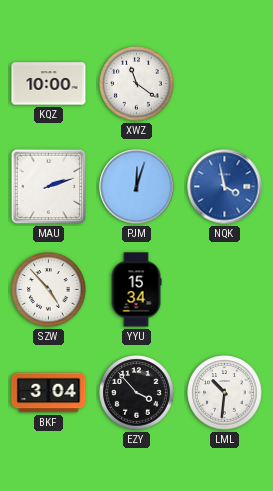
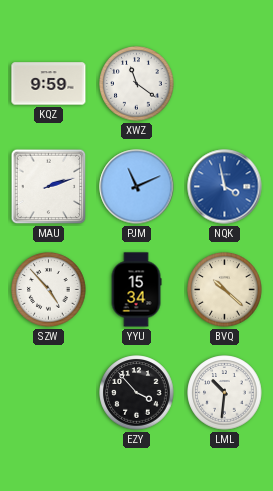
KQZ: 10:00 -> 9:59
PJM: 12:03 -> 11:11
BVQ: none -> 10:22
BKF: 3:04 -> none
